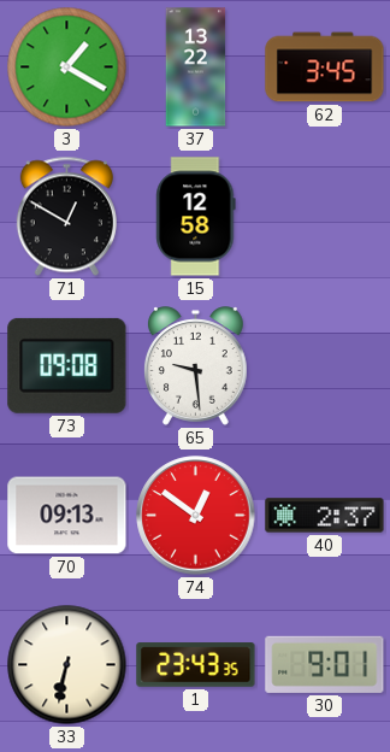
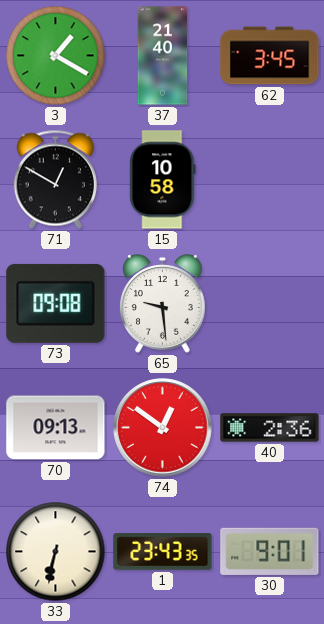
37: 13:22 -> 21:40
15: 12:58 -> 10:58
40: 2:37 -> 2:36
